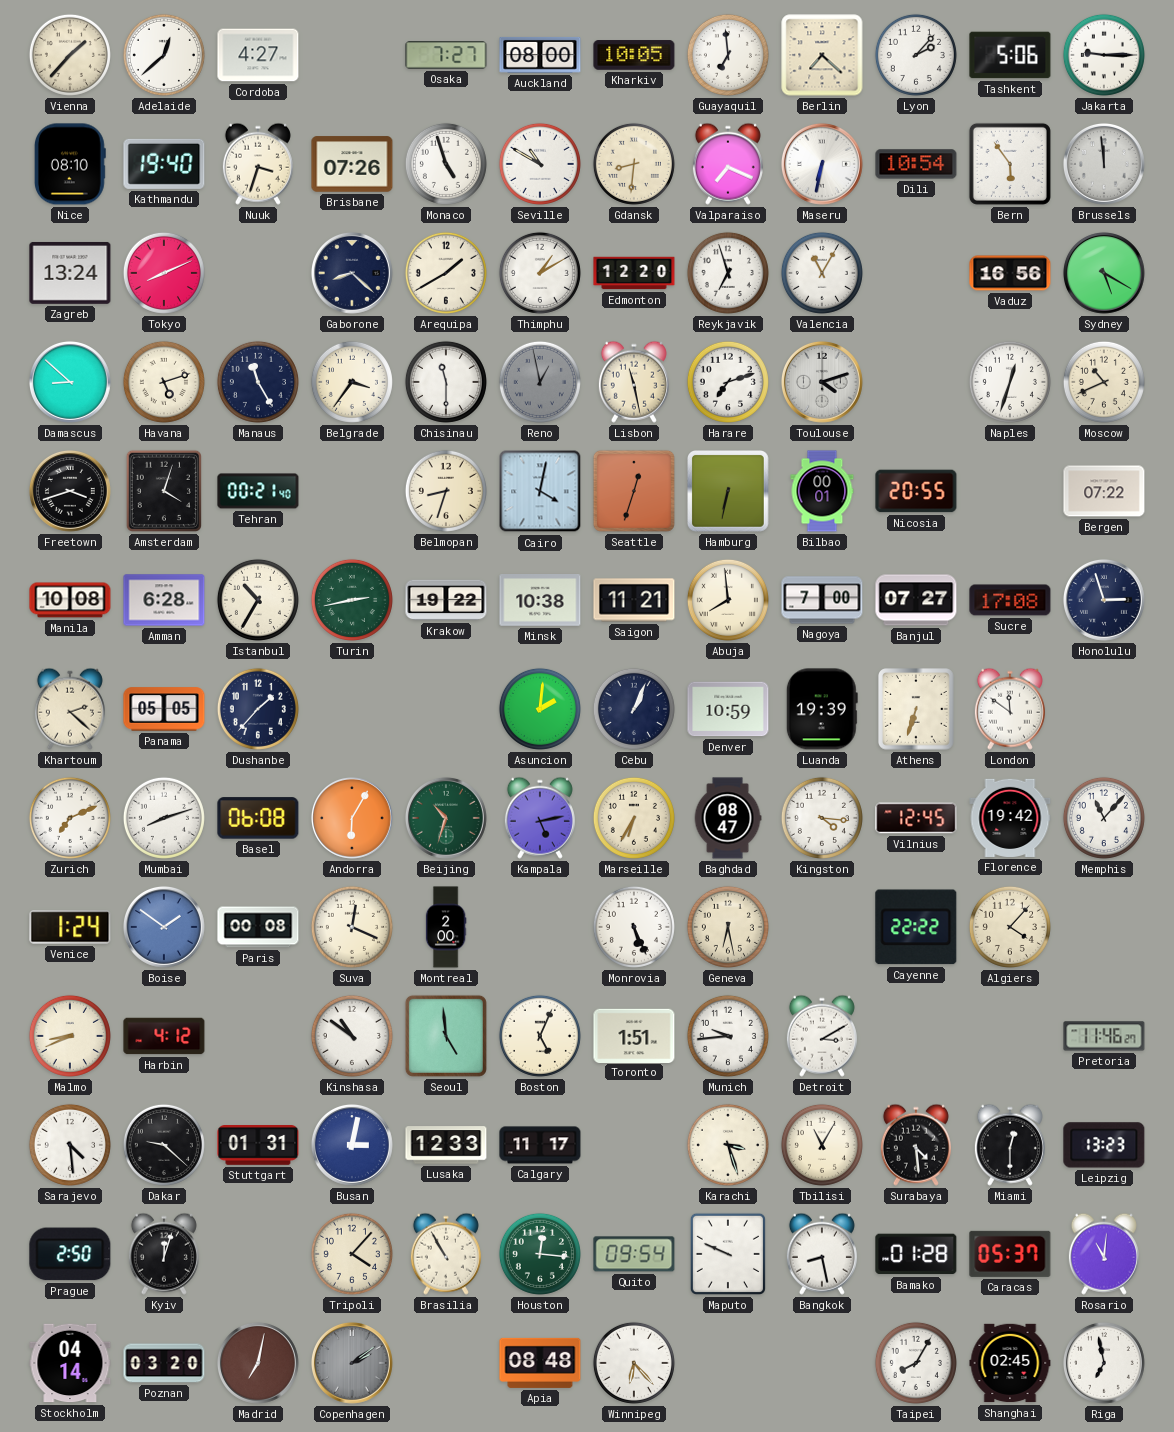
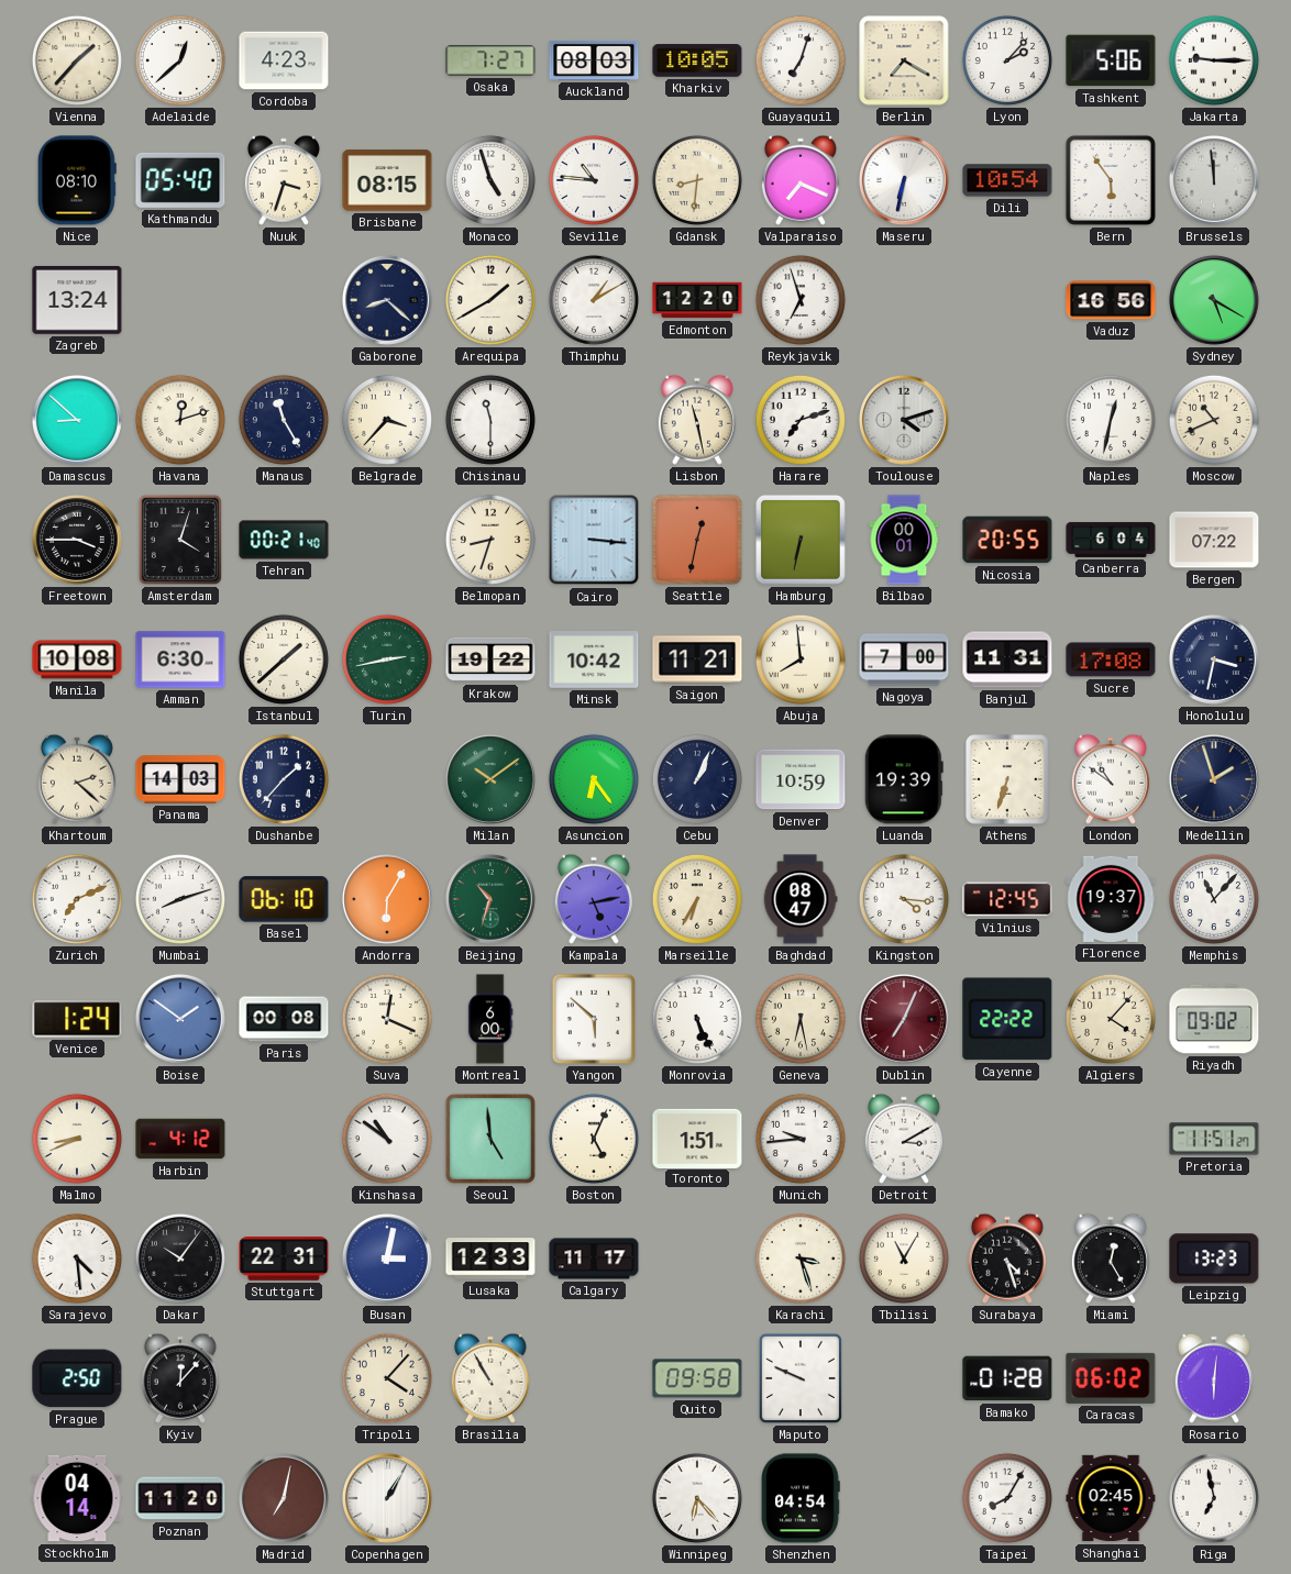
Cordoba: 4:27 -> 4:23
Auckland: 08:00 -> 08:03
Guayaquil: 6:59 -> 7:03
Berlin: 7:22 -> 7:20
Kathmandu: 19:40 -> 05:40
Brisbane: 07:26 -> 08:15
Seville: 10:50 -> 10:46
Tokyo: 8:11 -> none
Valencia: 11:05 -> none
Havana: 5:12 -> 12:12
Belgrade: 3:36 -> 3:37
Reno: 12:58 -> none
Naples: 12:33 -> 12:32
Freetown: 3:42 -> 3:45
Cairo: 4:02 -> 3:16
Seattle: 12:33 -> 12:32
Canberra: none -> 6:04
Amman: 6:28 -> 6:30
Istanbul: 10:35 -> 1:38
Minsk: 10:38 -> 10:42
Banjul: 07:27 -> 11:31
Honolulu: 2:57 -> 3:32
Panama: 05:05 -> 14:03
Milan: none -> 10:09
Asuncion: 2:01 -> 6:24
London: 11:51 -> 10:51
Medellin: none -> 1:57
Basel: 06:08 -> 06:10
Florence: 19:42 -> 19:37
Montreal: 2:00 -> 6:00
Yangon: none -> 5:52
Dublin: none -> 7:04
Riyadh: none -> 09:02
Pretoria: 11:46 -> 11:51
Dakar: 9:22 -> 10:06
Stuttgart: 01:31 -> 22:31
Surabaya: 4:29 -> 4:27
Miami: 12:30 -> 12:25
Kyiv: 12:03 -> 12:07
Houston: 12:16 -> none
Quito: 09:54 -> 09:58
Bangkok: 8:28 -> none
Caracas: 05:37 -> 06:02
Rosario: 11:01 -> 6:01
Poznan: 03:20 -> 11:20
Copenhagen: 2:09 -> 1:05
Copenhagen dial: grey -> white
Apia: 08:48 -> none
Shenzhen: none -> 04:54
